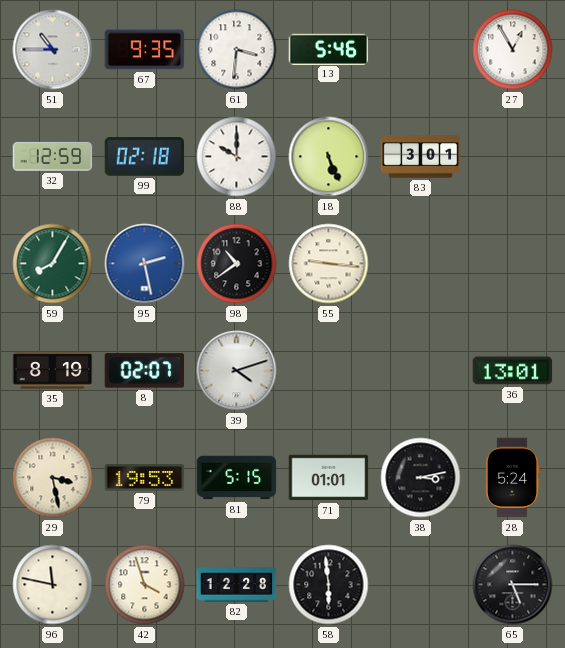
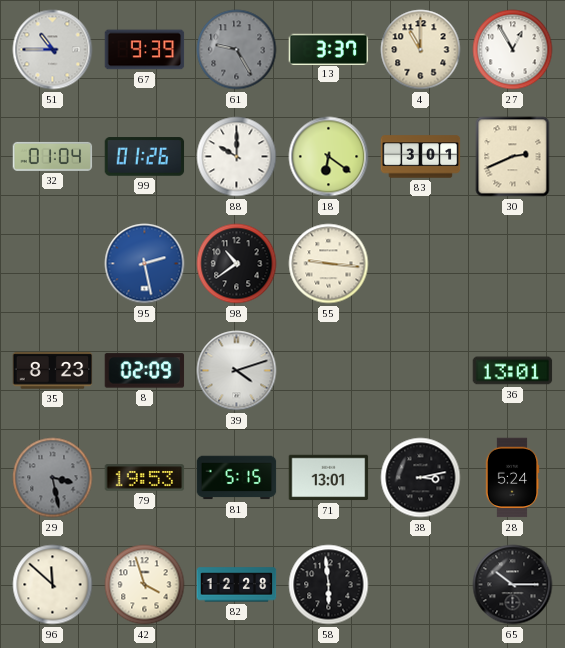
67: 9:35 -> 9:39
61: 3:31 -> 9:25
61 dial: white -> grey
13: 5:46 -> 3:37
4: none -> 11:00
32: 12:59 -> 01:04
99: 02:18 -> 01:26
18: 5:26 -> 6:21
30: none -> 2:41
59: 8:05 -> none
35: 8:19 -> 8:23
8: 02:07 -> 02:09
29 dial: cream -> grey
71: 01:01 -> 13:01
96: 11:47 -> 11:52
65: 5:15 -> 10:15
